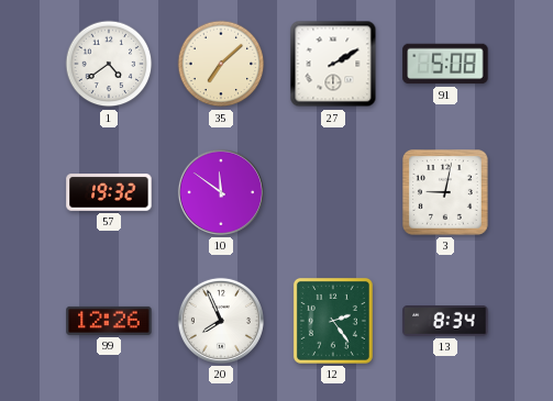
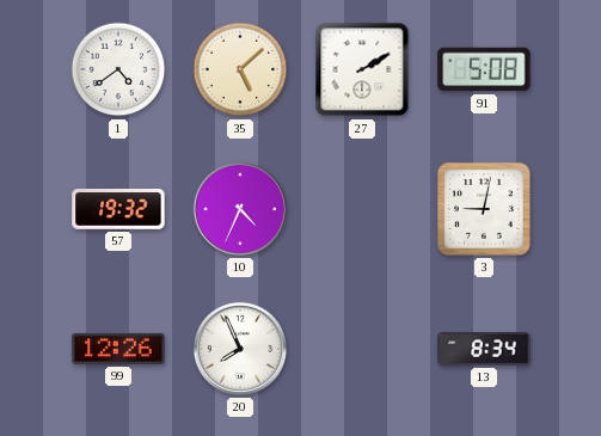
35: 7:08 -> 5:08
10: 11:51 -> 4:34
12: 2:24 -> none
